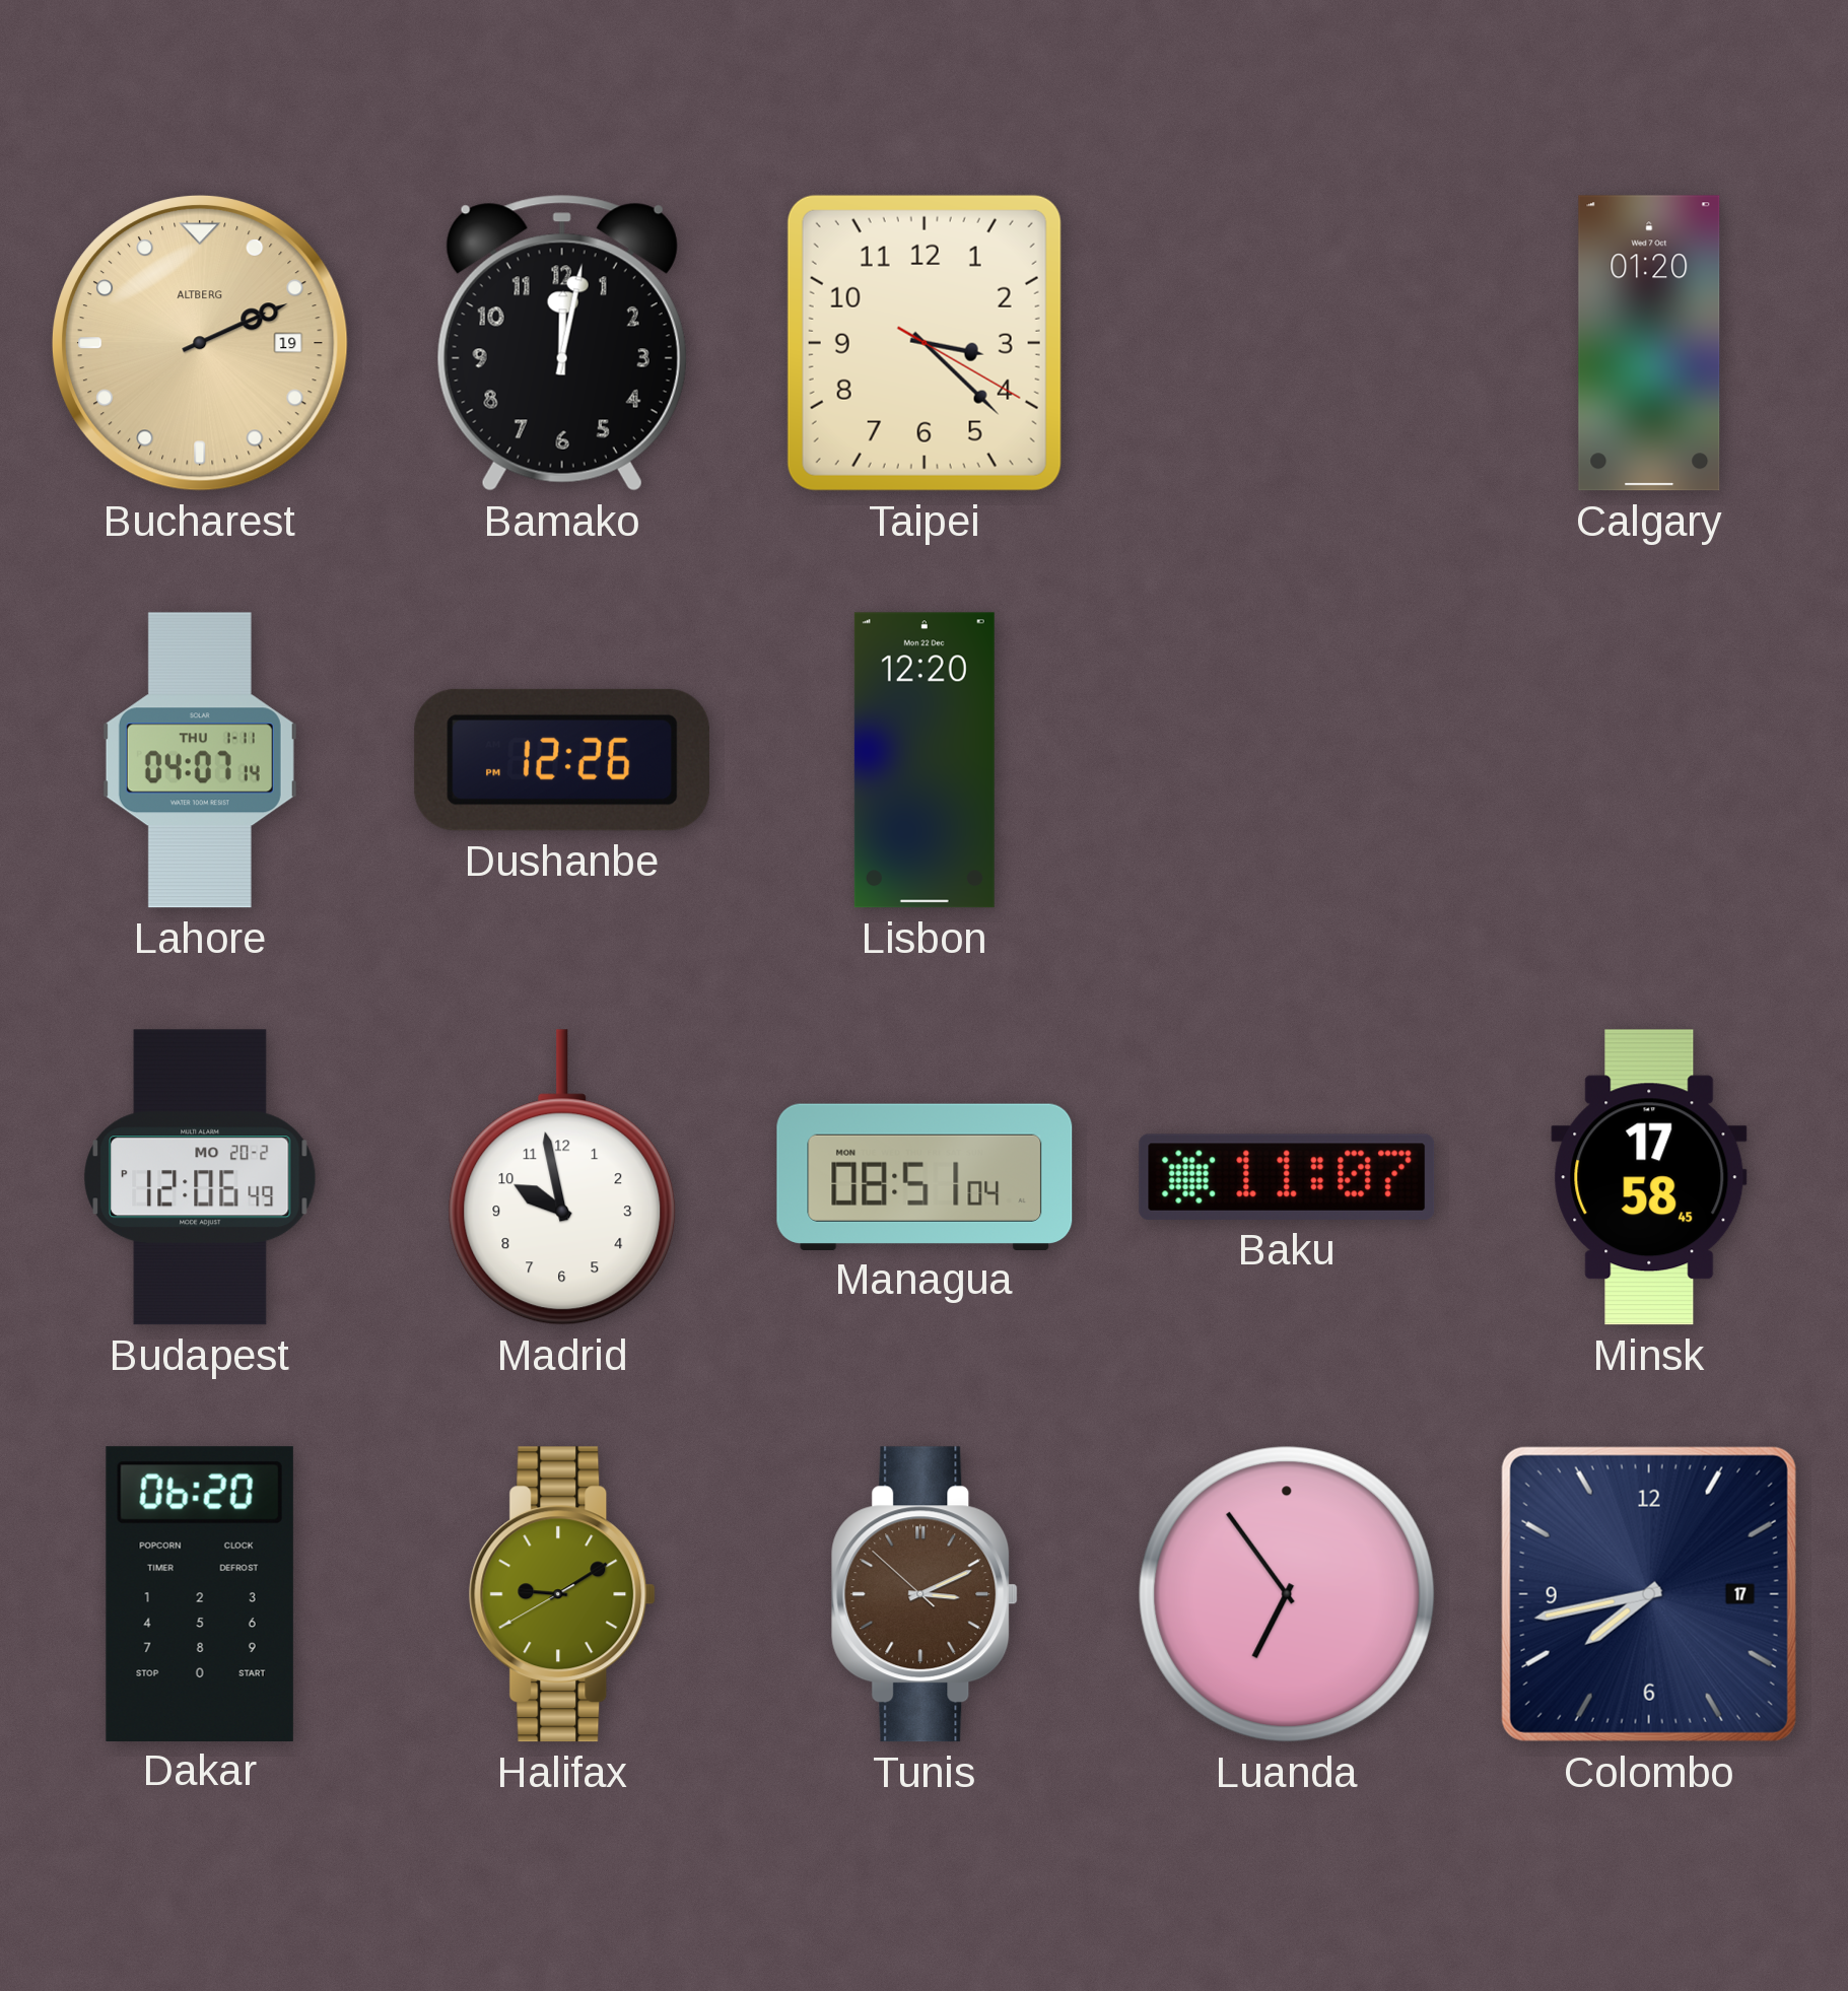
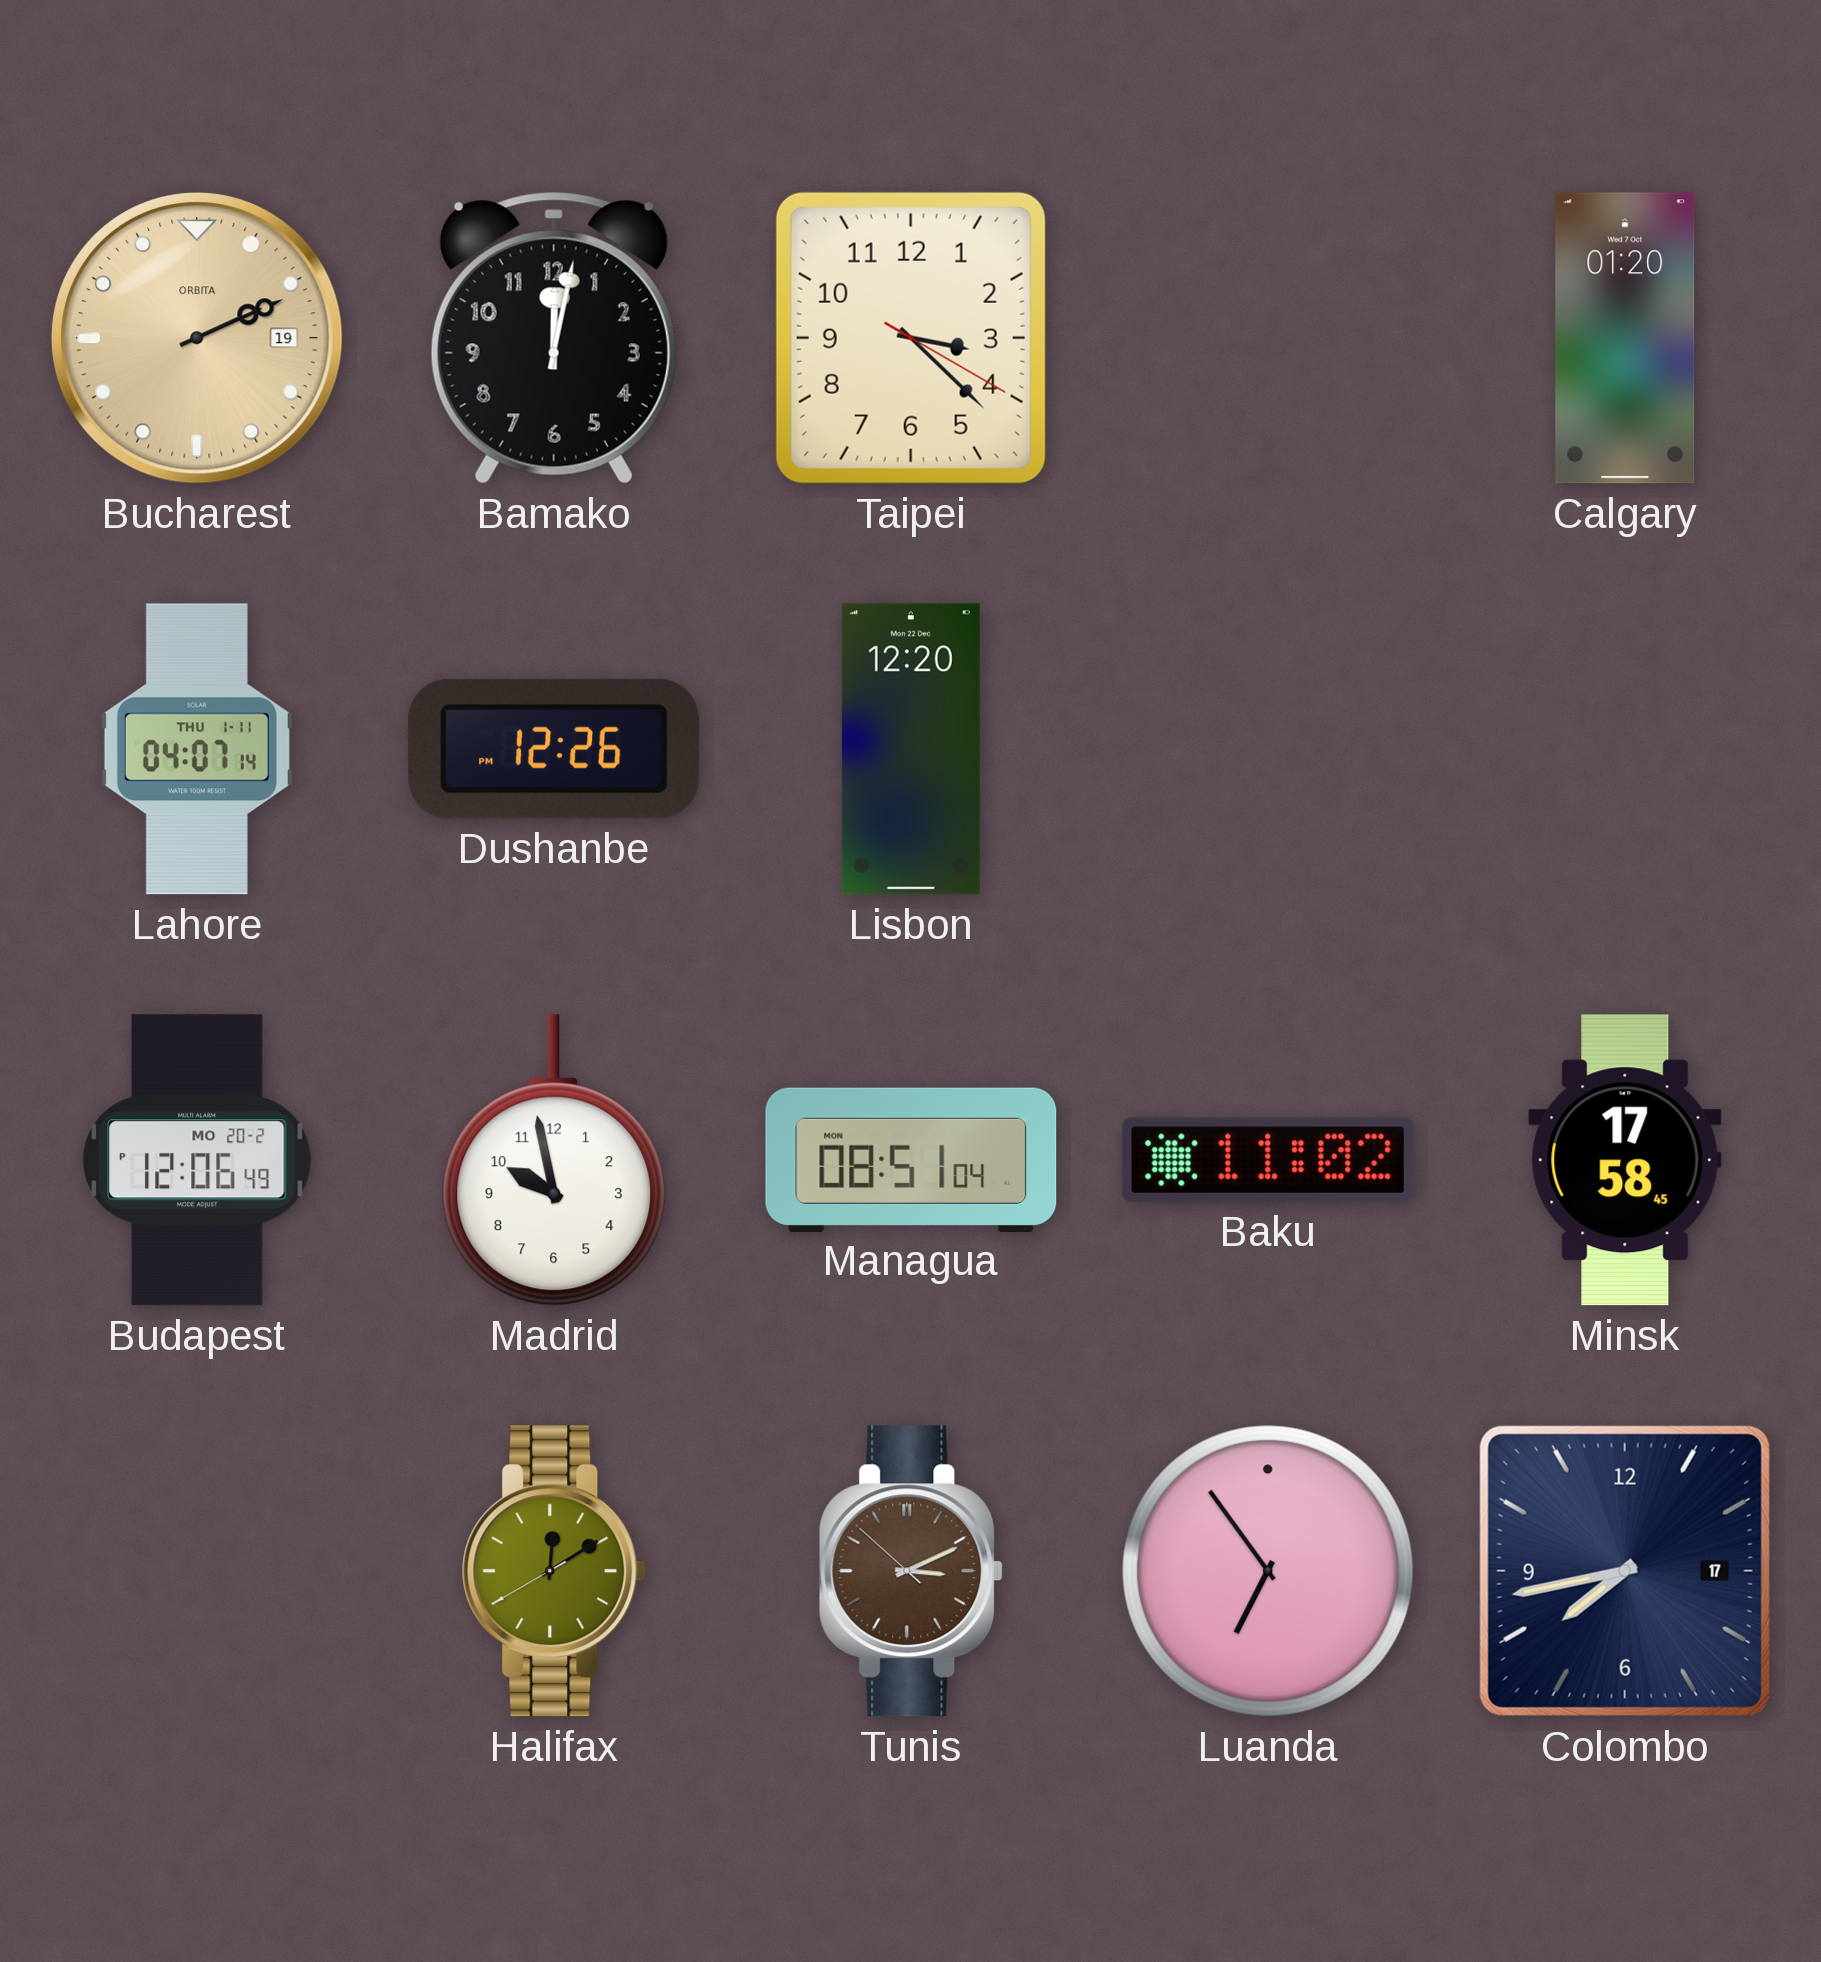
Bucharest brand: ALTBERG -> ORBITA
Baku: 11:07 -> 11:02
Dakar: 06:20 -> none
Halifax: 9:09 -> 12:09
